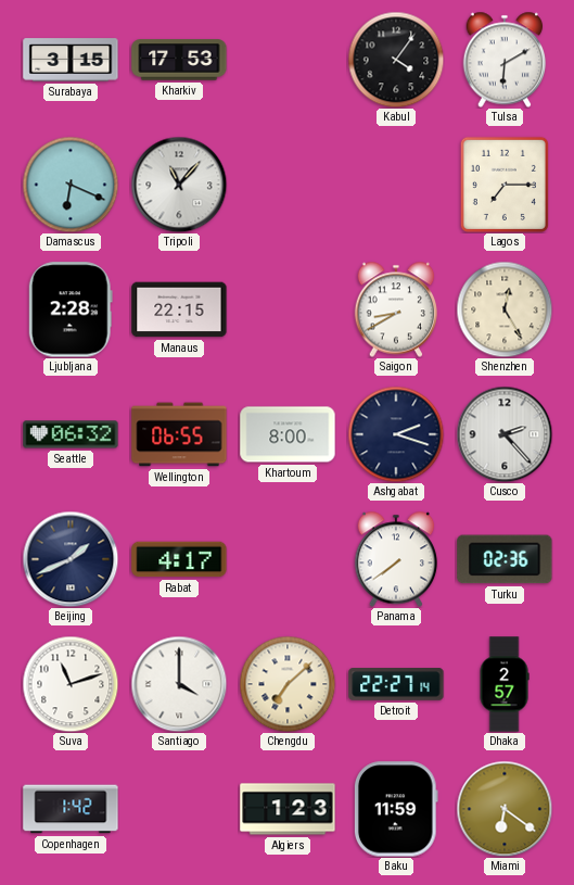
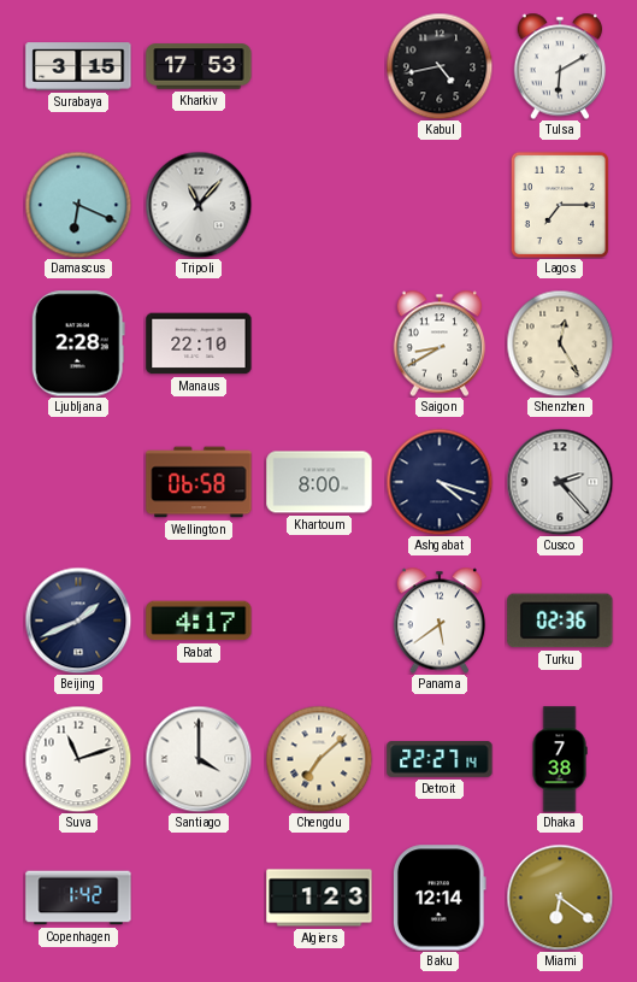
Kabul: 4:06 -> 4:43
Manaus: 22:15 -> 22:10
Seattle: 06:32 -> none
Wellington: 06:55 -> 06:58
Ashgabat: 2:18 -> 4:18
Panama: 7:39 -> 5:39
Dhaka: 2:57 -> 7:38
Baku: 11:59 -> 12:14
